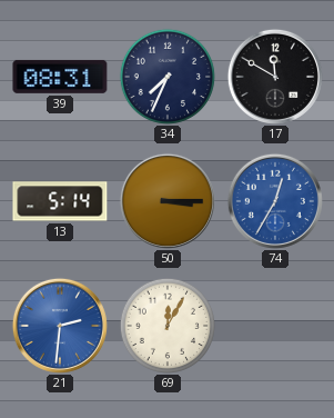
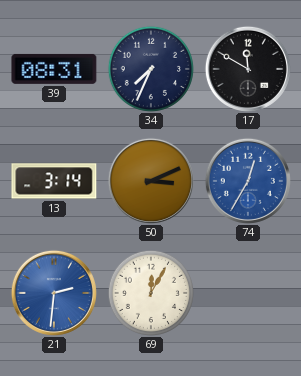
13: 5:14 -> 3:14
50: 3:15 -> 3:11
